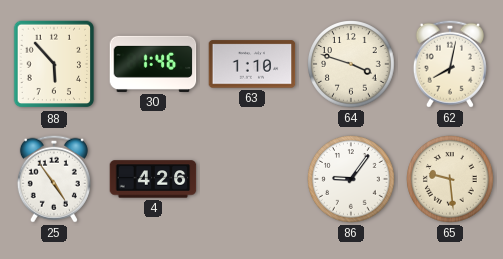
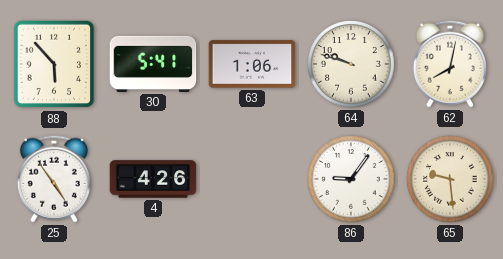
30: 1:46 -> 5:41
63: 1:10 -> 1:06
64: 3:48 -> 9:48
